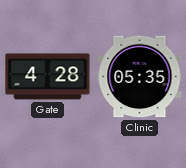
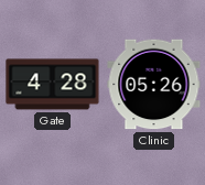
Clinic: 05:35 -> 05:26
